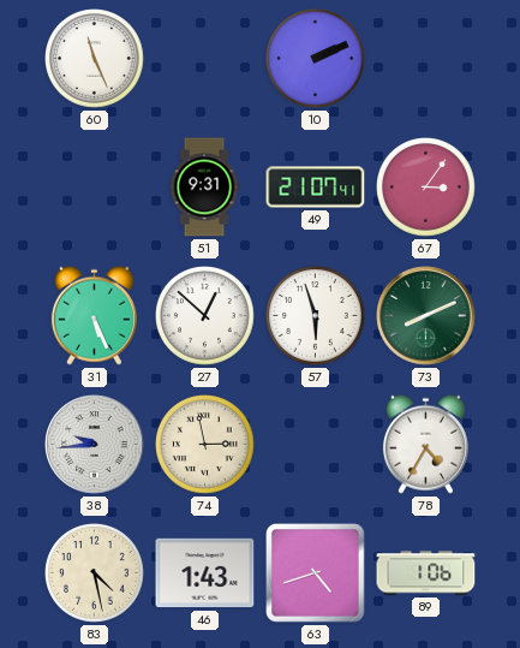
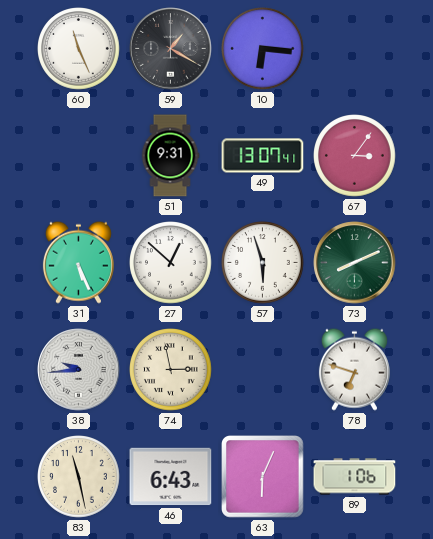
59: none -> 1:20
10: 2:11 -> 6:16
49: 21:07 -> 13:07
78: 4:35 -> 6:48
83: 4:28 -> 11:28
46: 1:43 -> 6:43
63: 4:42 -> 6:04
